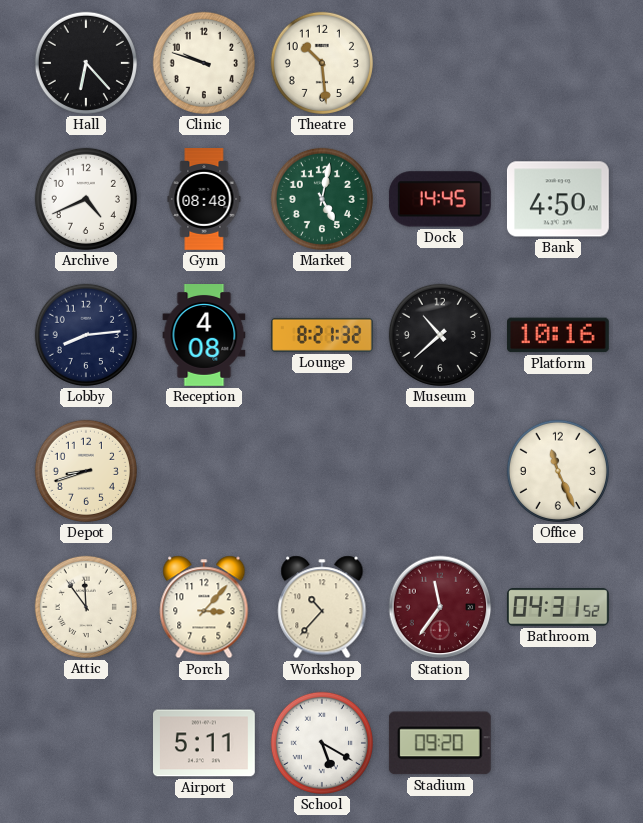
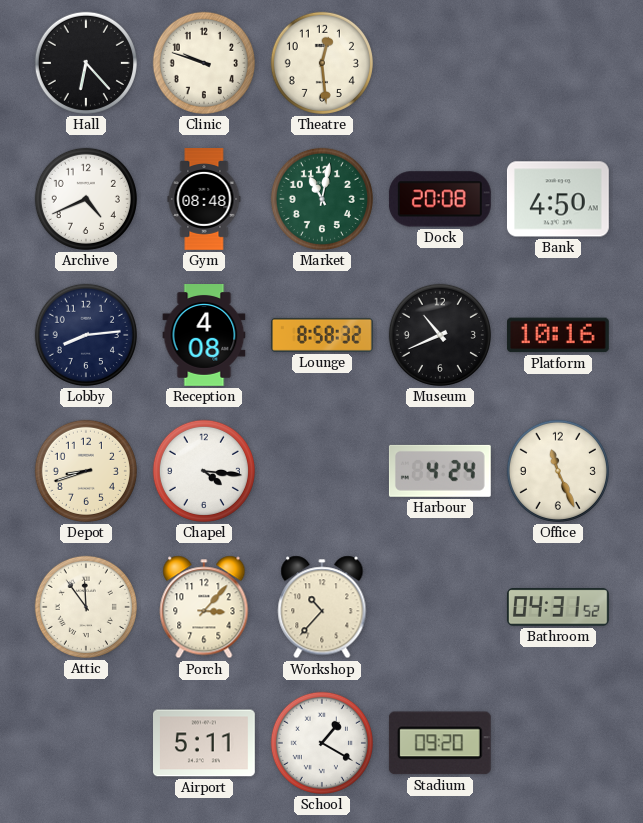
Theatre: 10:29 -> 12:29
Market: 5:02 -> 11:02
Dock: 14:45 -> 20:08
Lounge: 8:21 -> 8:58
Museum: 10:38 -> 10:41
Chapel: none -> 4:16
Harbour: none -> 4:24
Station: 11:36 -> none
School: 5:20 -> 1:20
